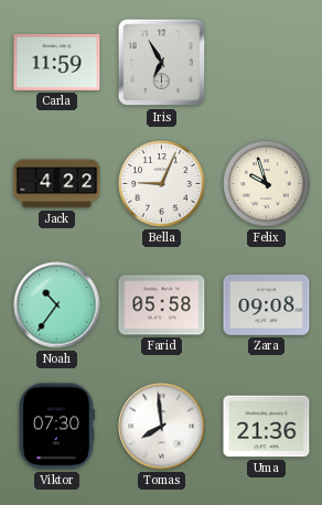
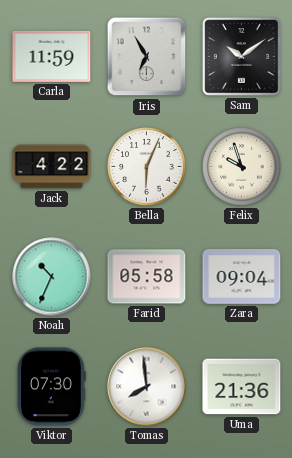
Sam: none -> 10:09
Bella: 9:04 -> 6:04
Noah: 10:36 -> 10:34
Zara: 09:08 -> 09:04
